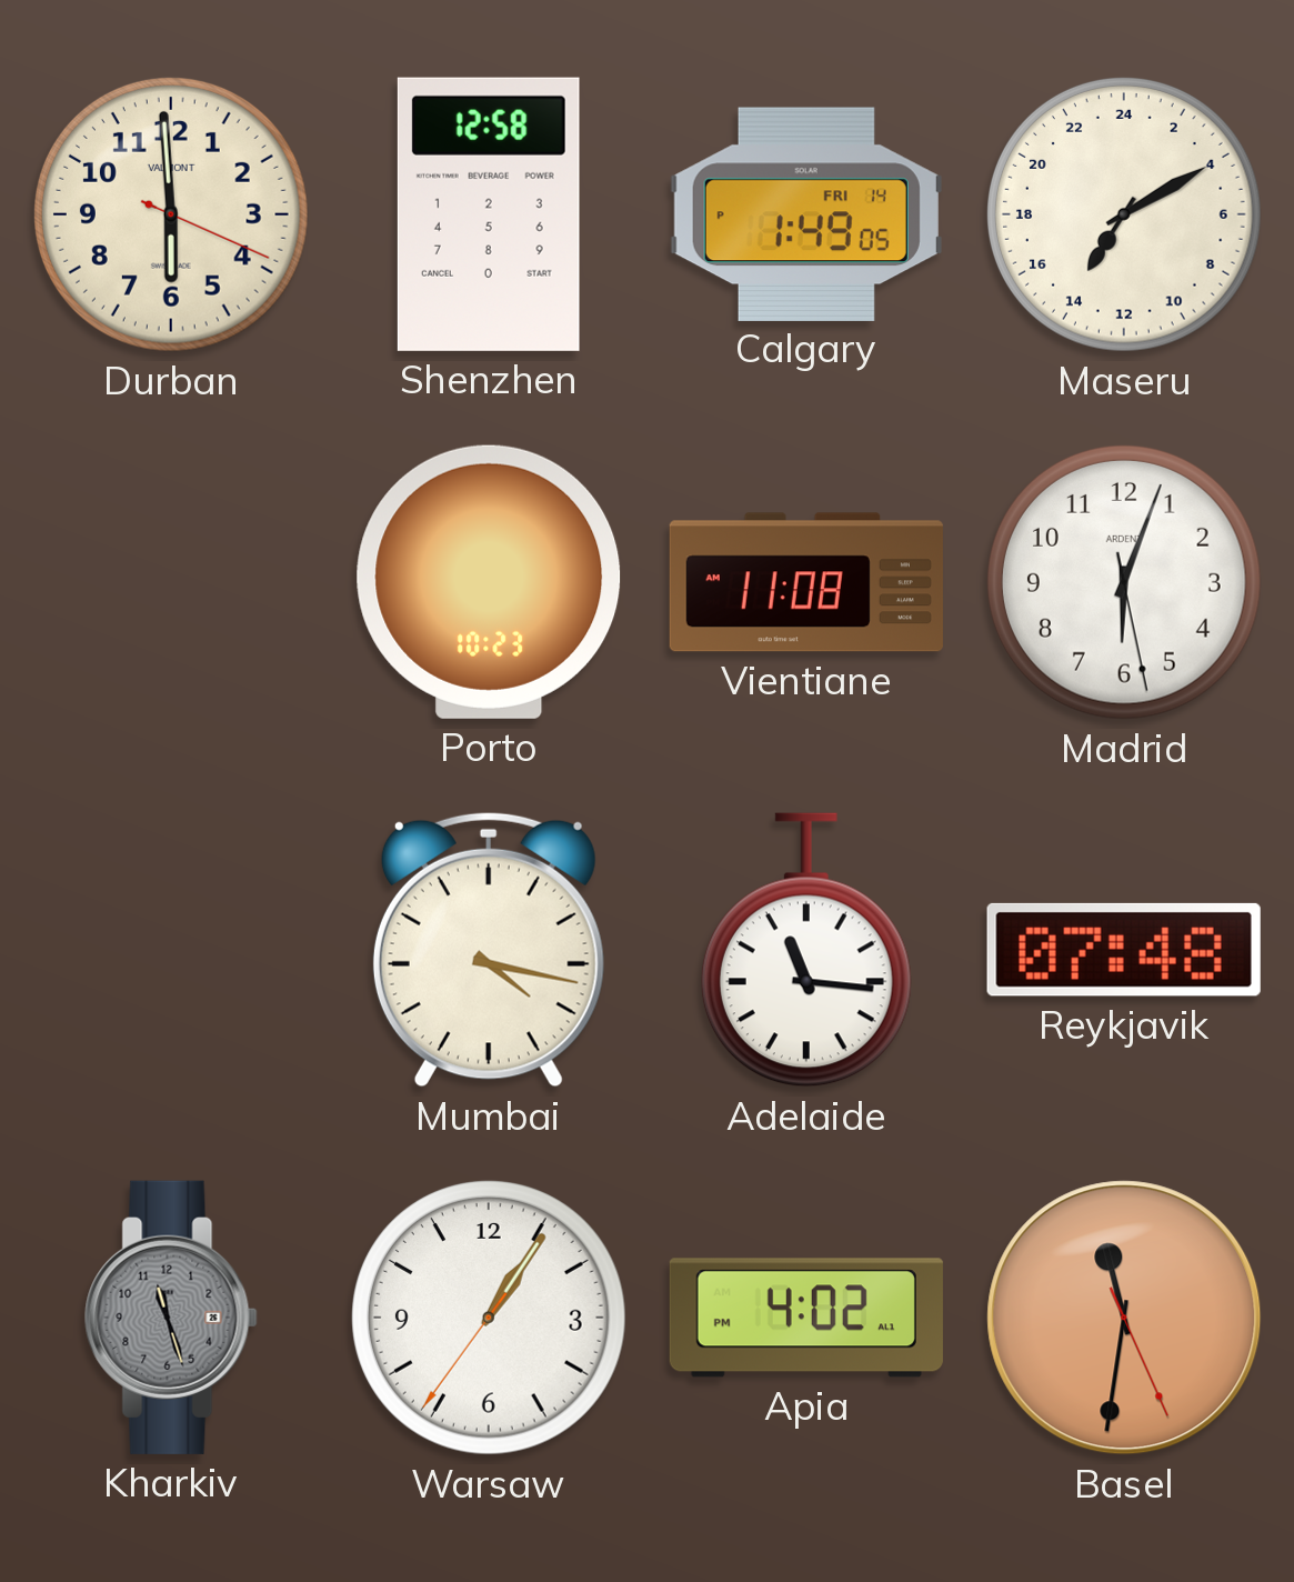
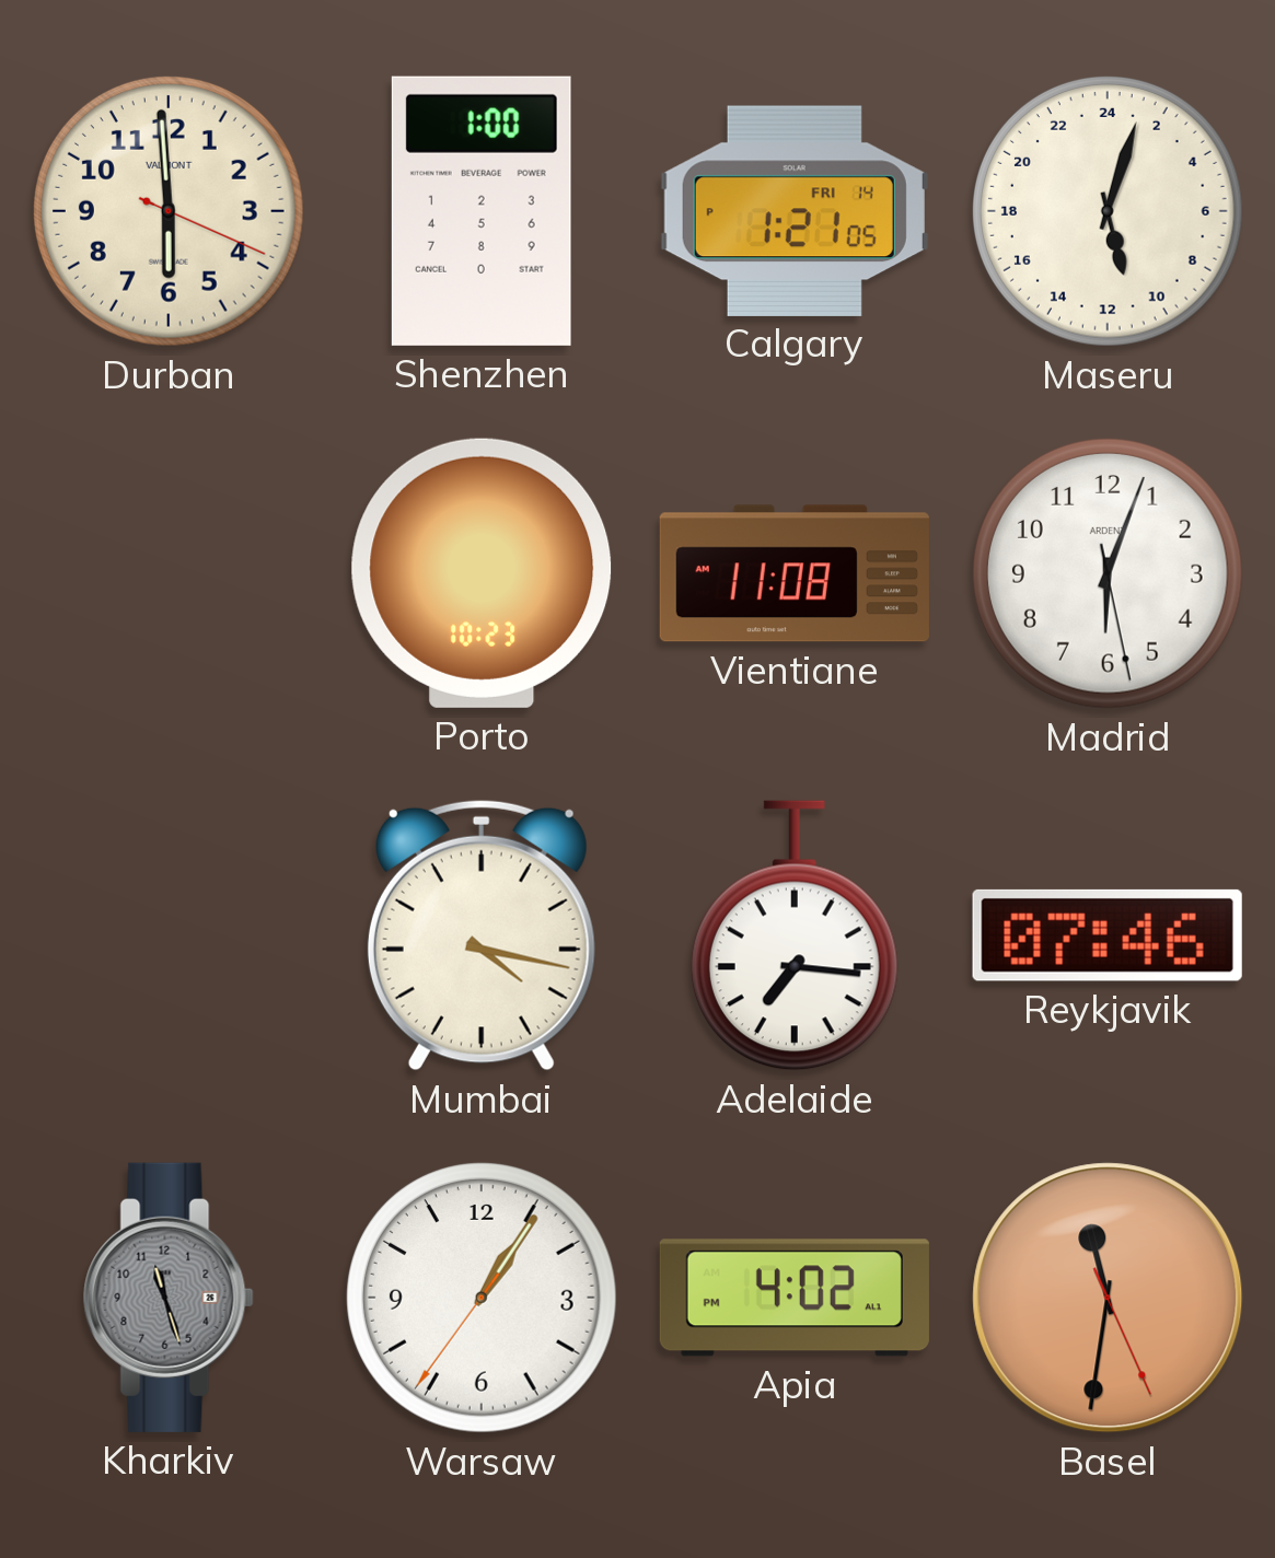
Shenzhen: 12:58 -> 1:00
Calgary: 1:49 -> 1:21
Maseru: 14:10 -> 11:03
Adelaide: 11:16 -> 7:16
Reykjavik: 07:48 -> 07:46
